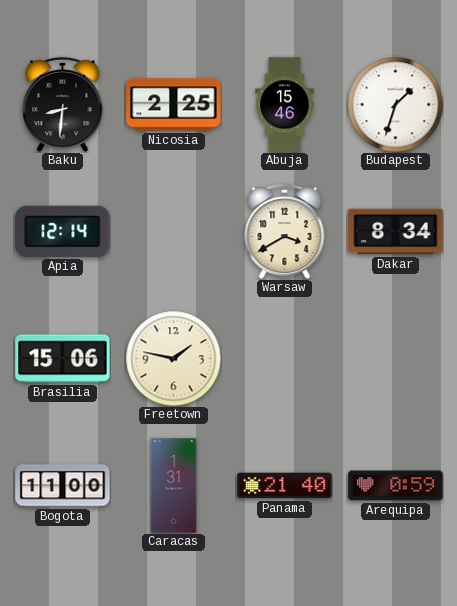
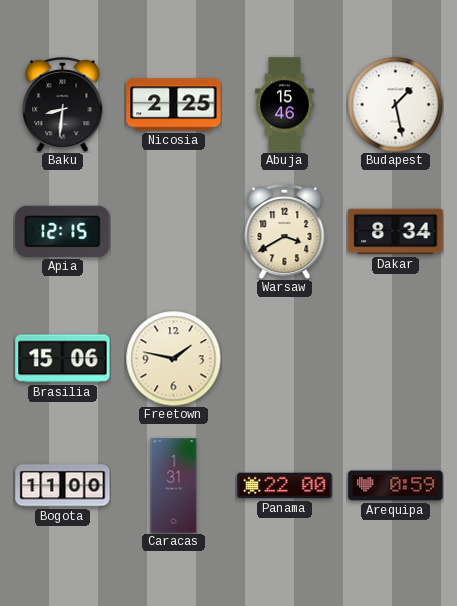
Budapest: 1:33 -> 1:28
Apia: 12:14 -> 12:15
Panama: 21:40 -> 22:00
